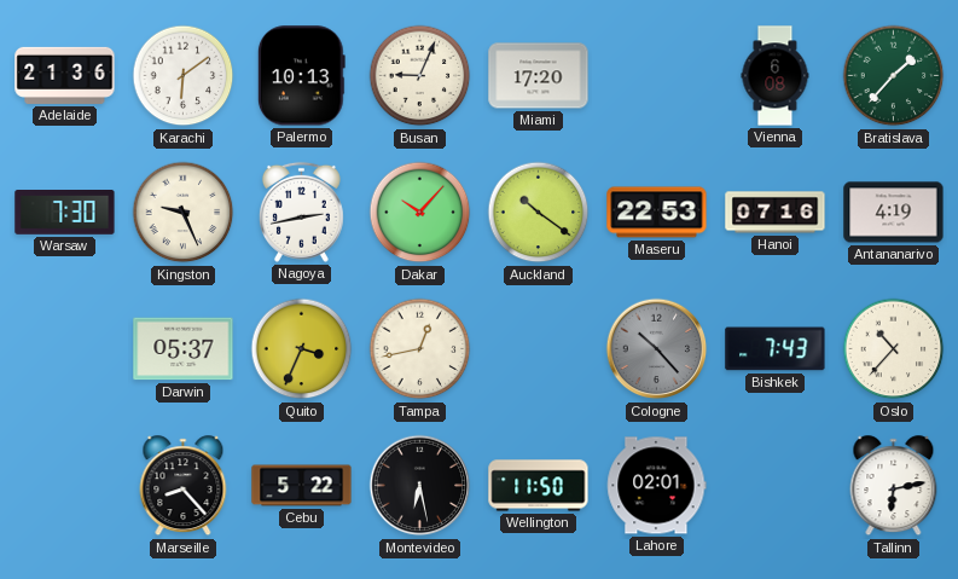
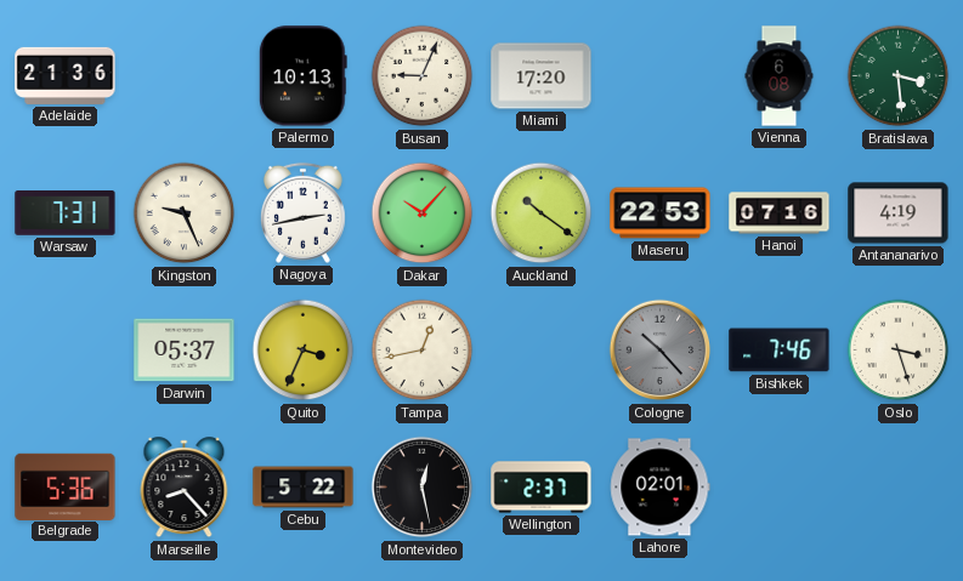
Karachi: 6:09 -> none
Bratislava: 1:37 -> 3:29
Warsaw: 7:30 -> 7:31
Bishkek: 7:43 -> 7:46
Oslo: 10:37 -> 3:27
Belgrade: none -> 5:36
Montevideo: 6:28 -> 12:28
Wellington: 11:50 -> 2:37
Tallinn: 6:13 -> none
